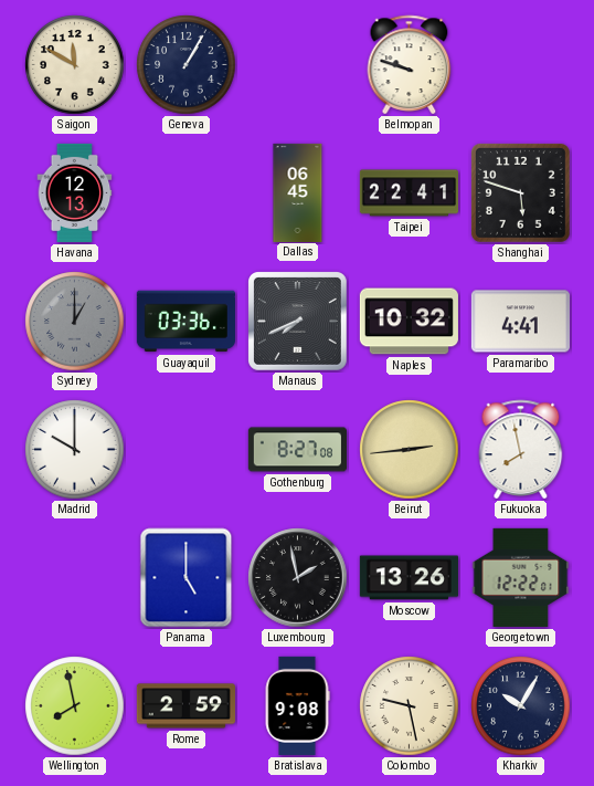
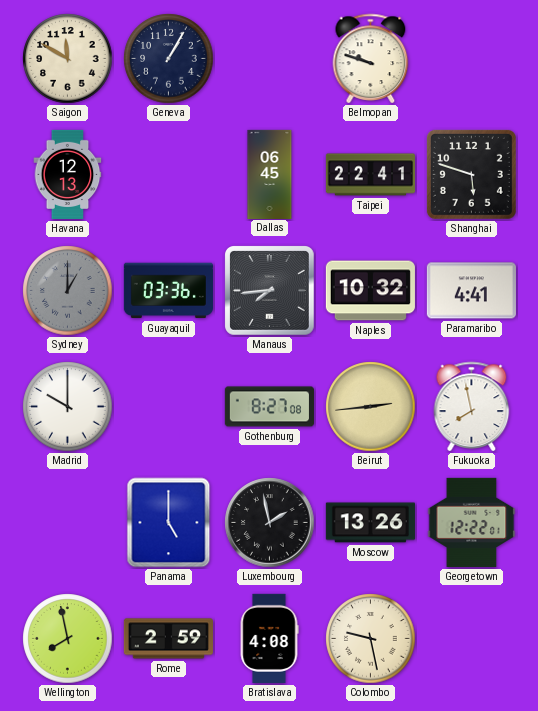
Manaus: 7:41 -> 7:44
Bratislava: 9:08 -> 4:08
Kharkiv: 10:05 -> none
